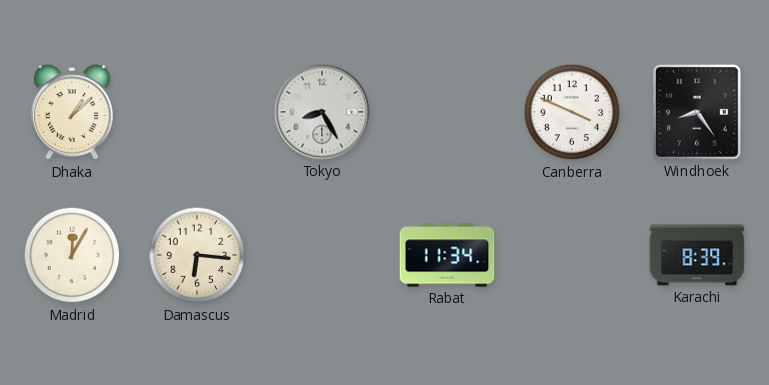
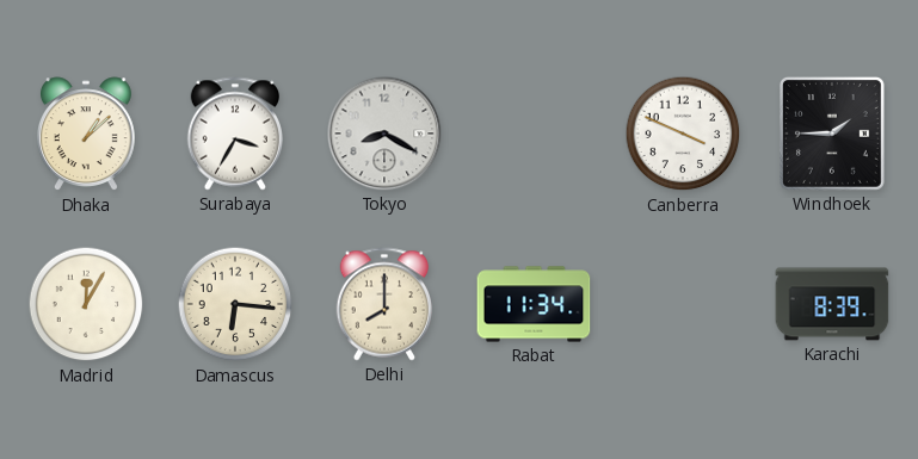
Surabaya: none -> 3:35
Tokyo: 8:25 -> 8:20
Windhoek: 8:24 -> 1:45
Delhi: none -> 8:00
